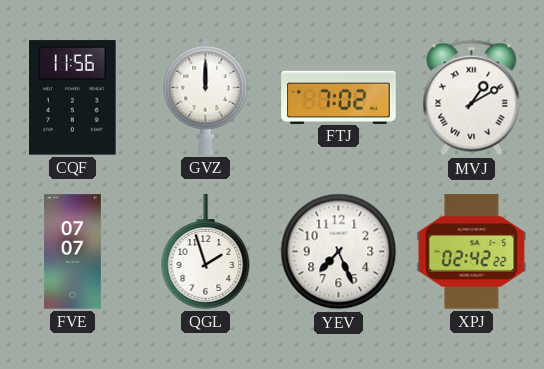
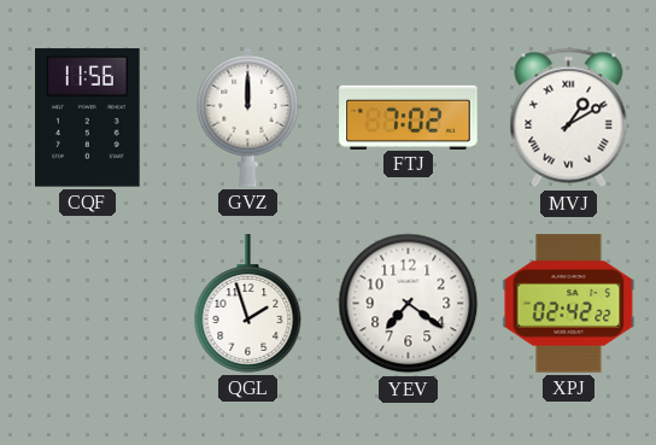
FVE: 07:07 -> none
YEV: 7:26 -> 7:21
